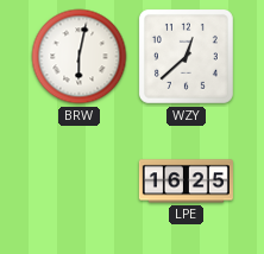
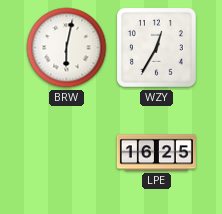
WZY: 12:38 -> 12:35
